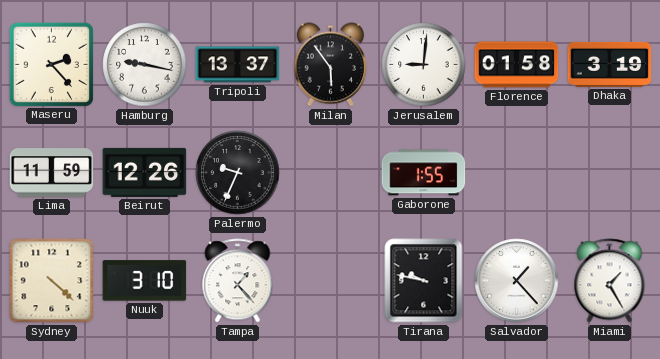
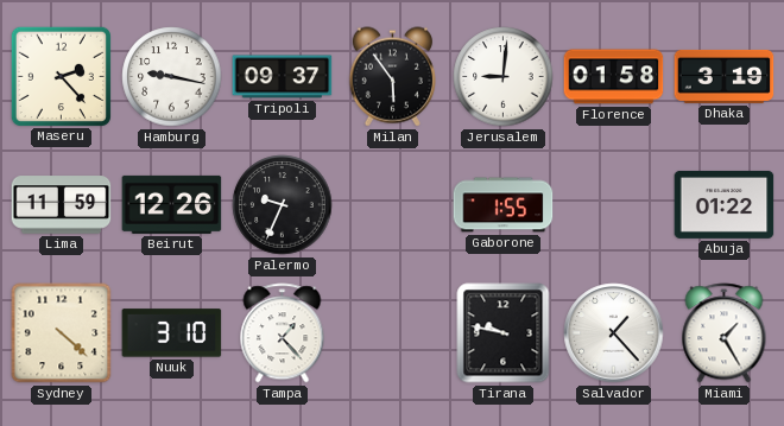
Tripoli: 13:37 -> 09:37
Abuja: none -> 01:22
